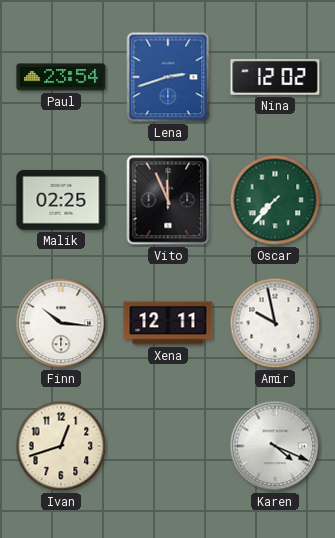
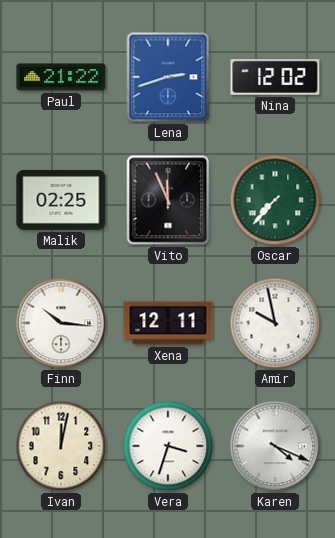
Paul: 23:54 -> 21:22
Ivan: 12:42 -> 12:02
Vera: none -> 3:33
